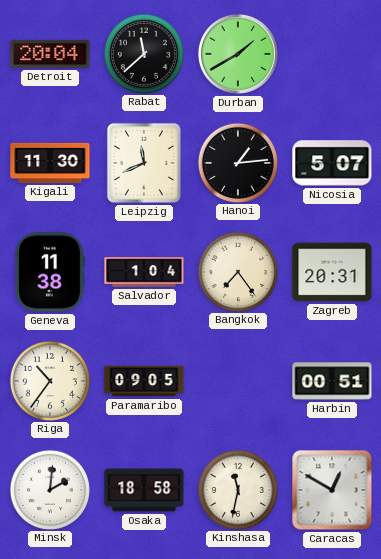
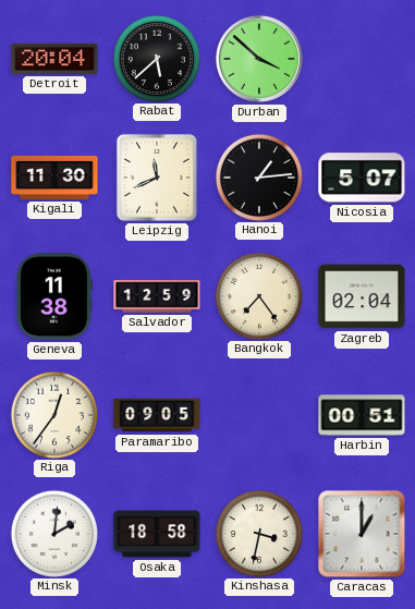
Rabat: 11:38 -> 5:38
Durban: 1:40 -> 3:52
Salvador: 1:04 -> 12:59
Zagreb: 20:31 -> 02:04
Riga: 10:36 -> 12:36
Kinshasa: 11:32 -> 3:32
Caracas: 12:50 -> 1:00
